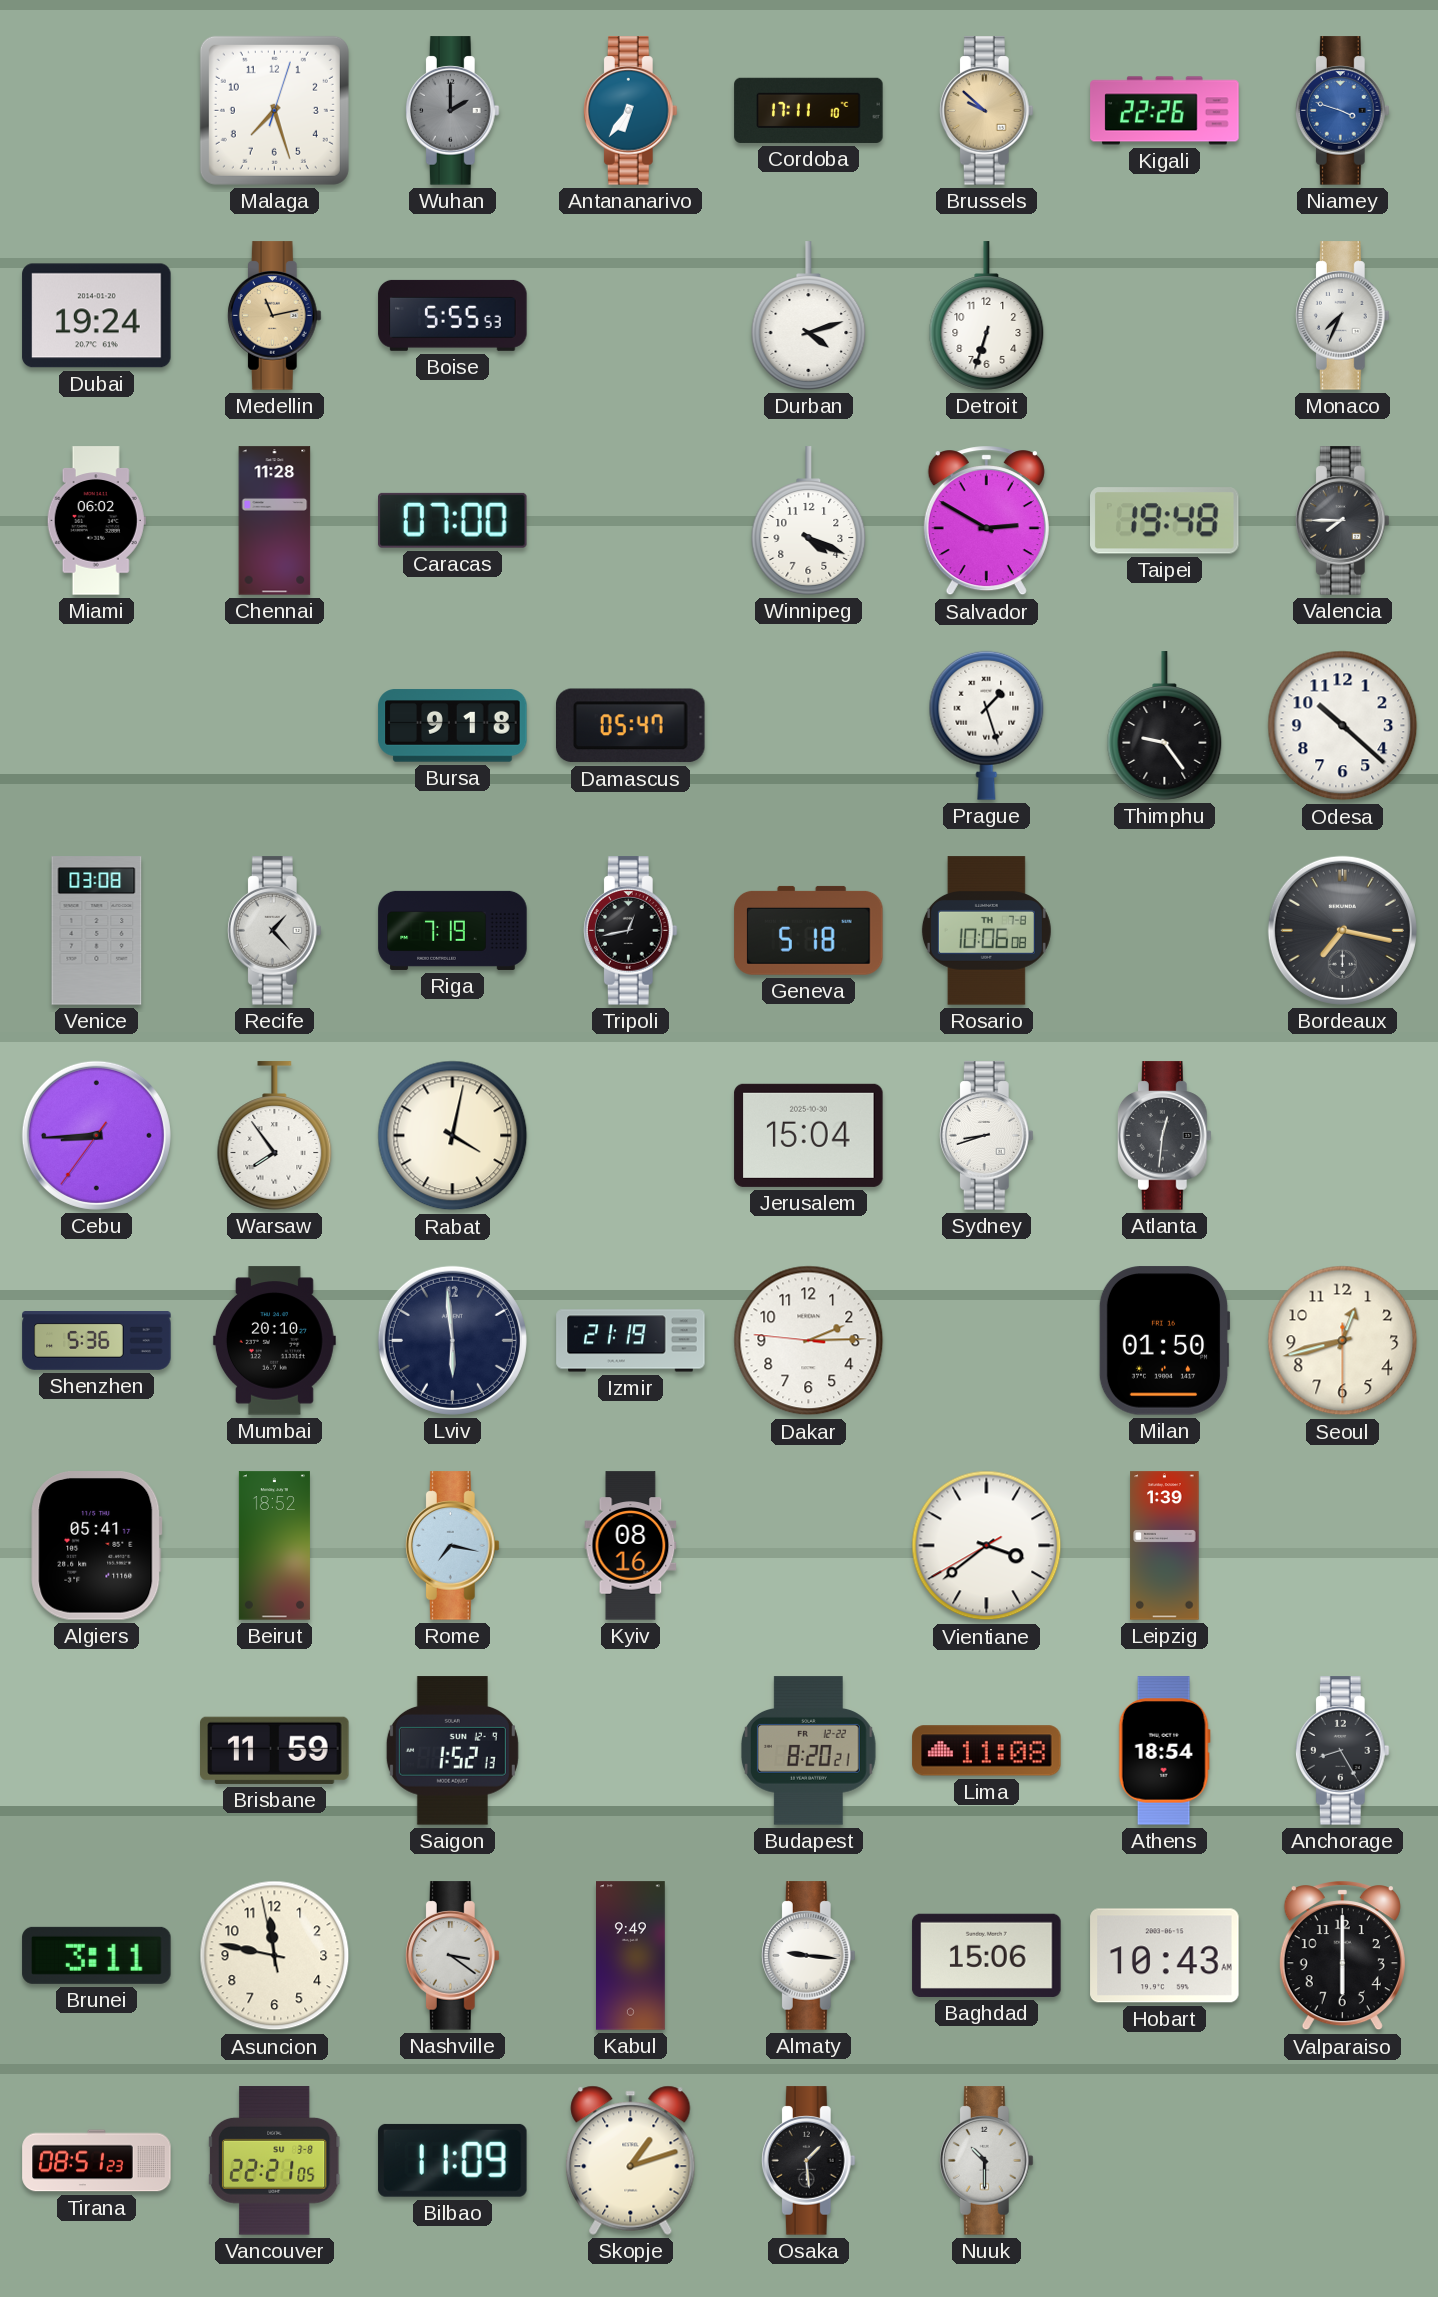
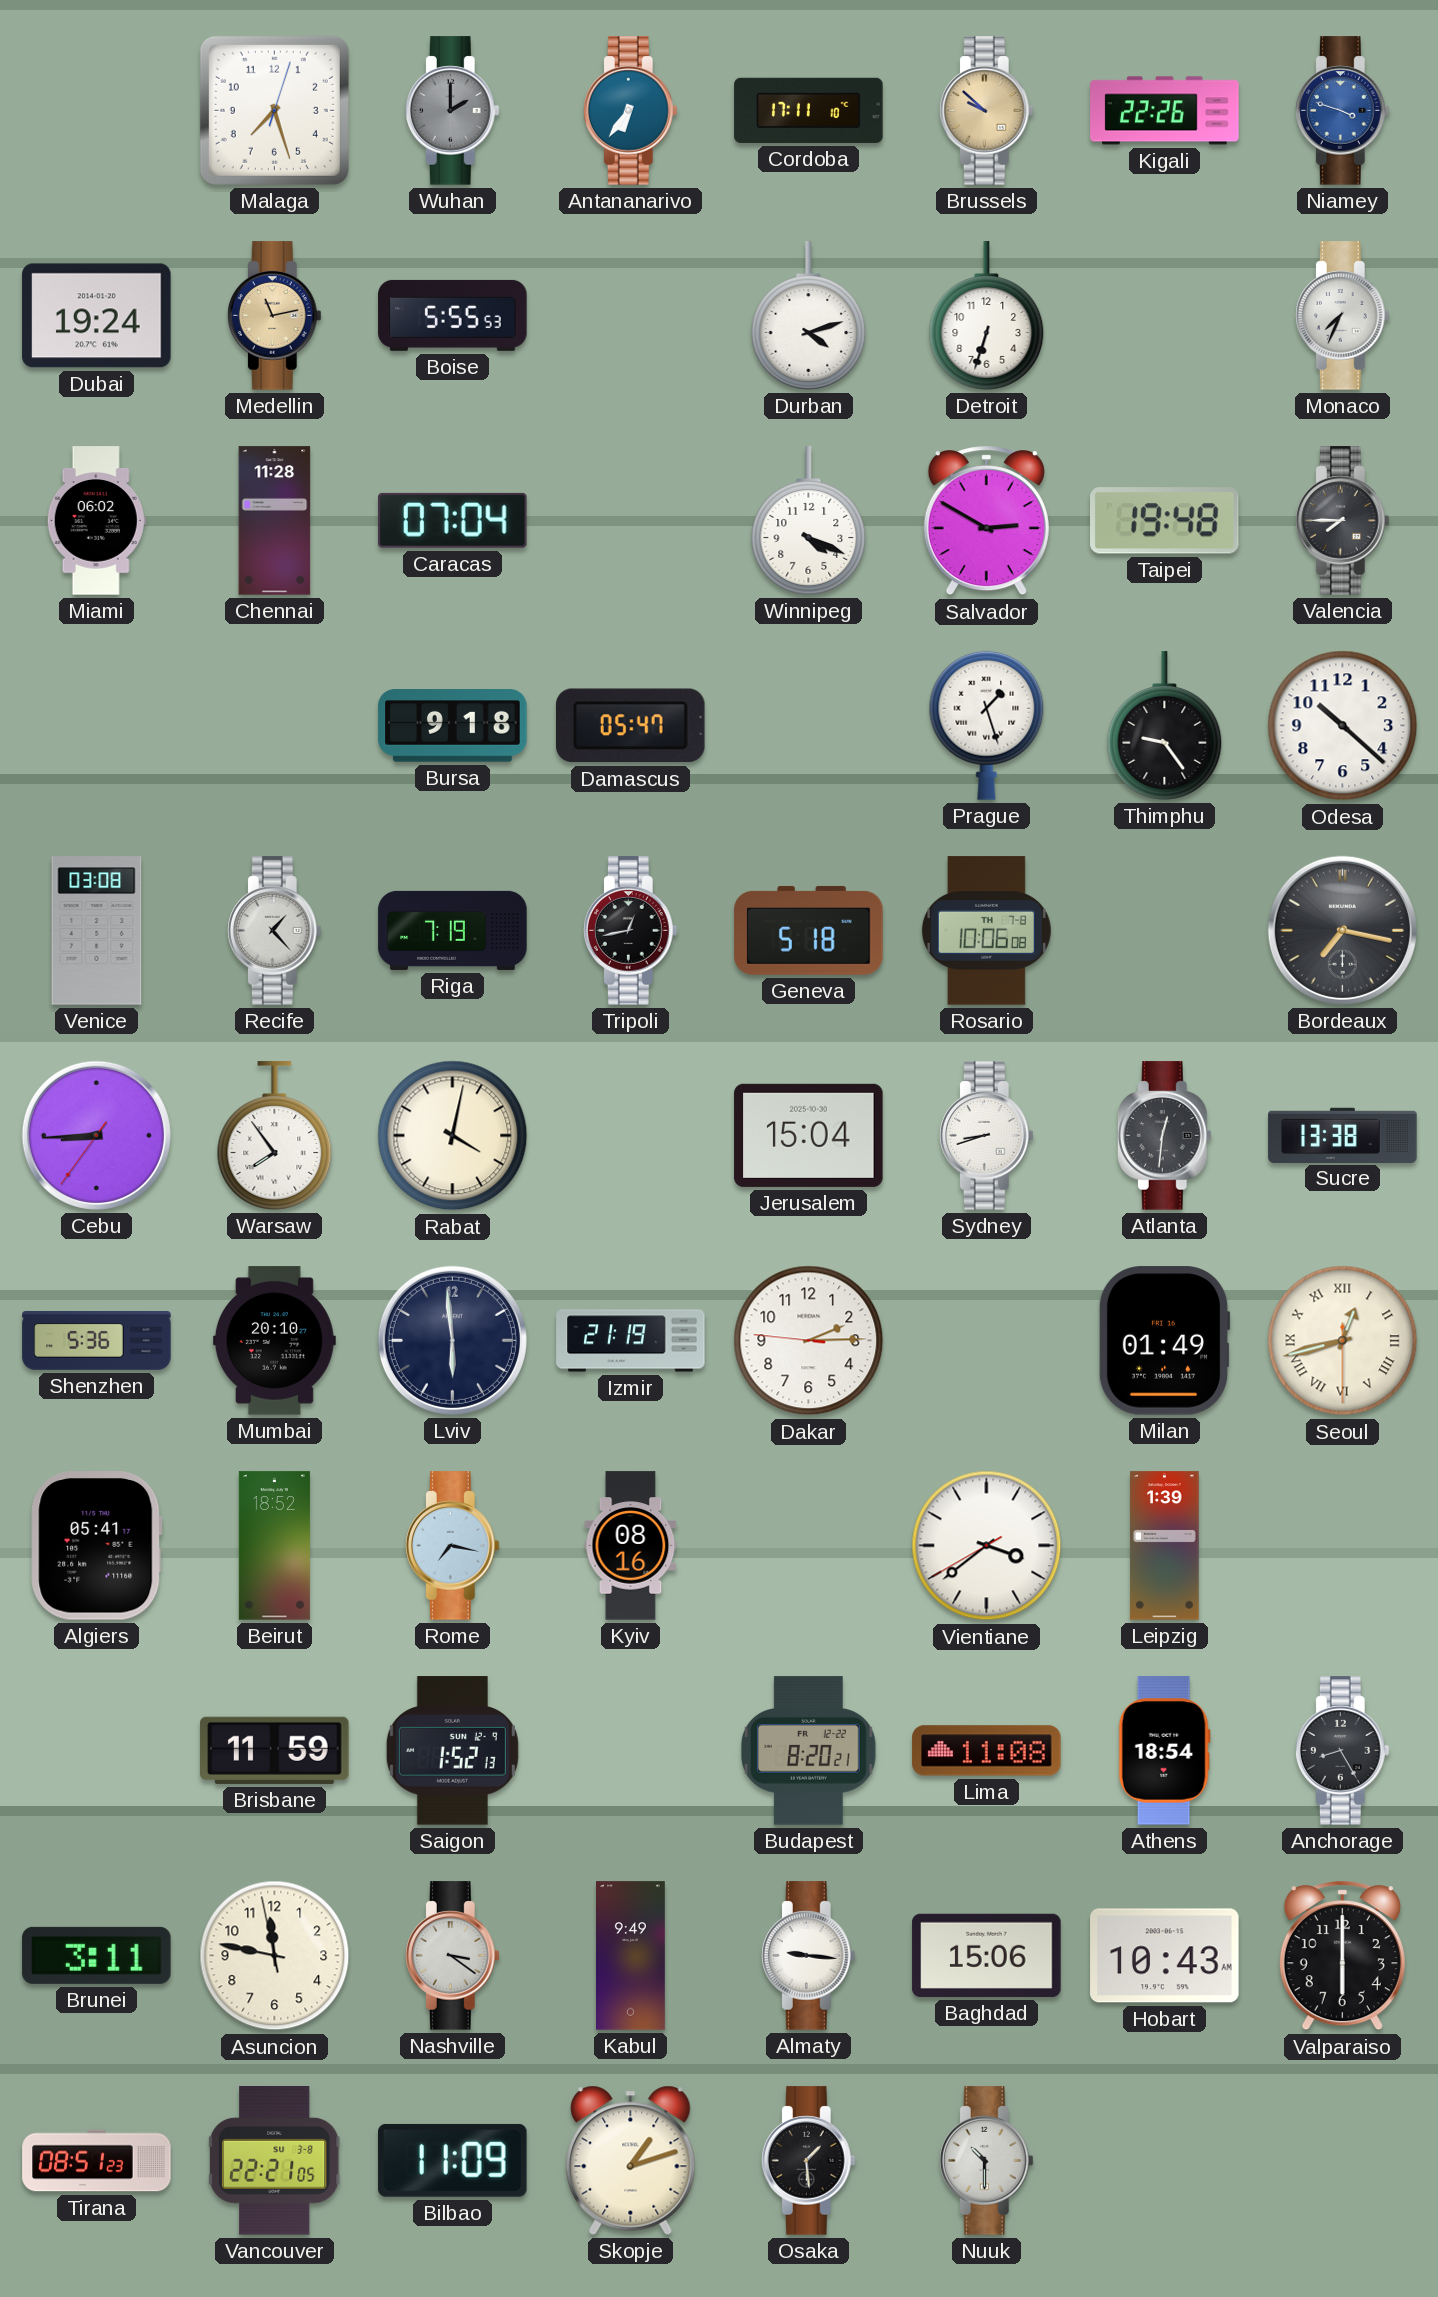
Caracas: 07:00 -> 07:04
Sucre: none -> 13:38
Milan: 01:50 -> 01:49
Seoul numerals: Arabic -> Roman
